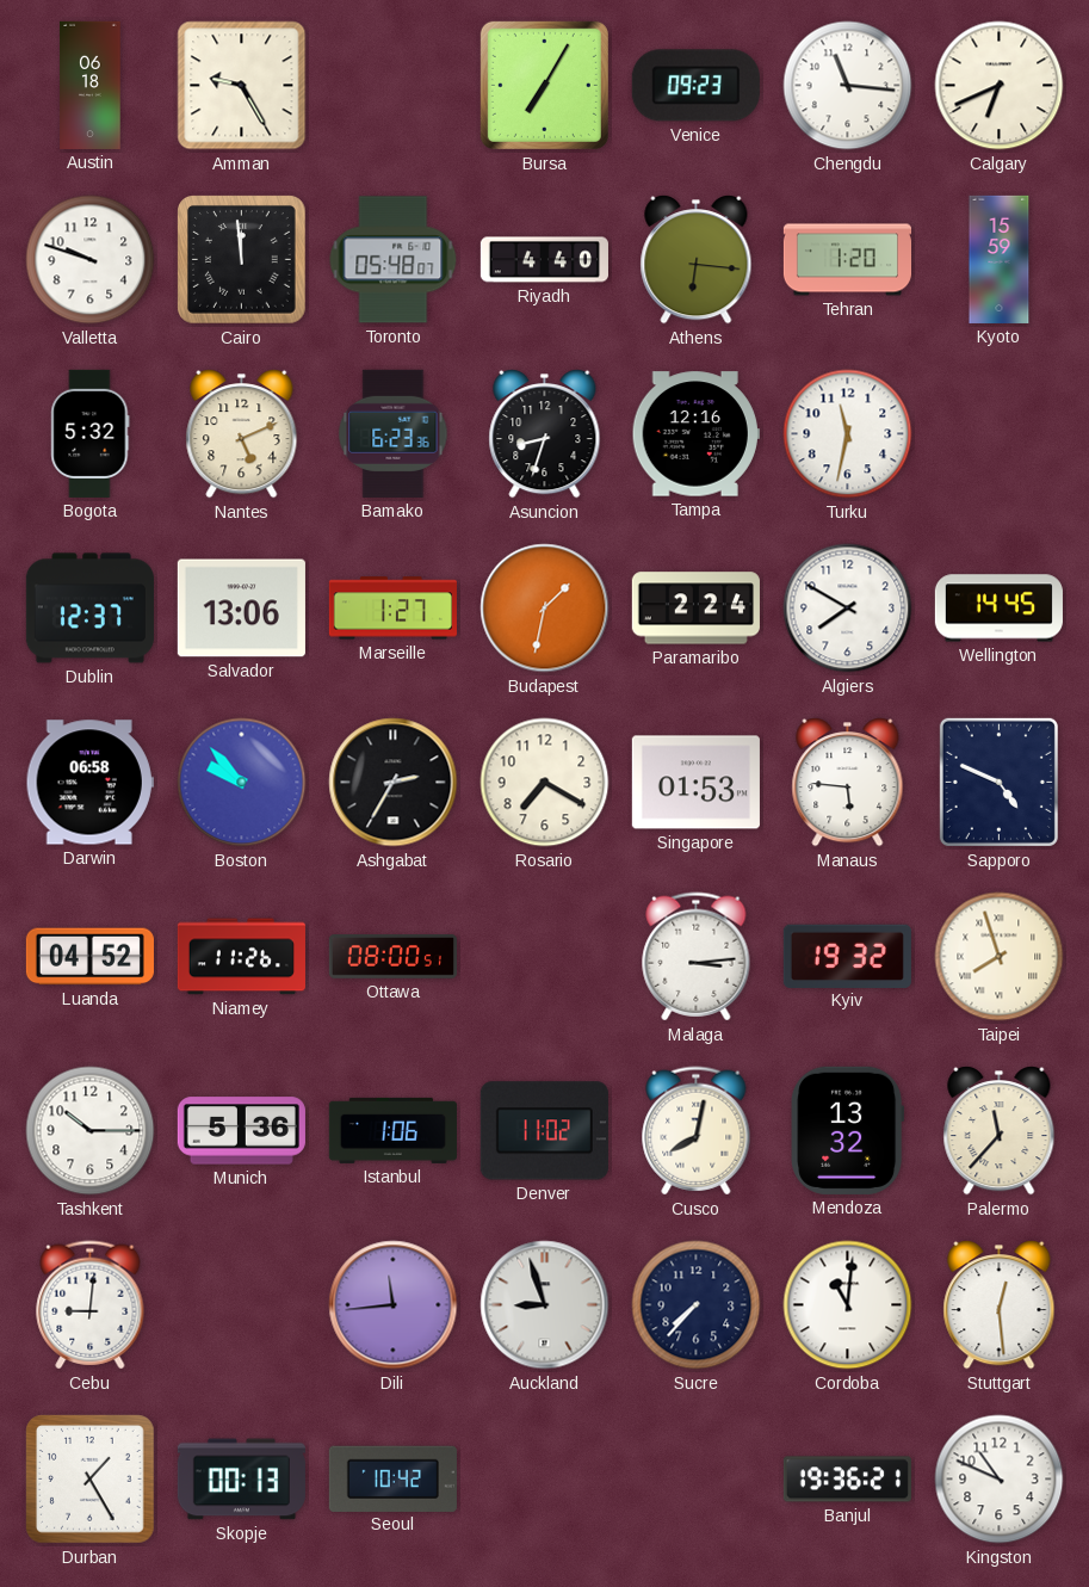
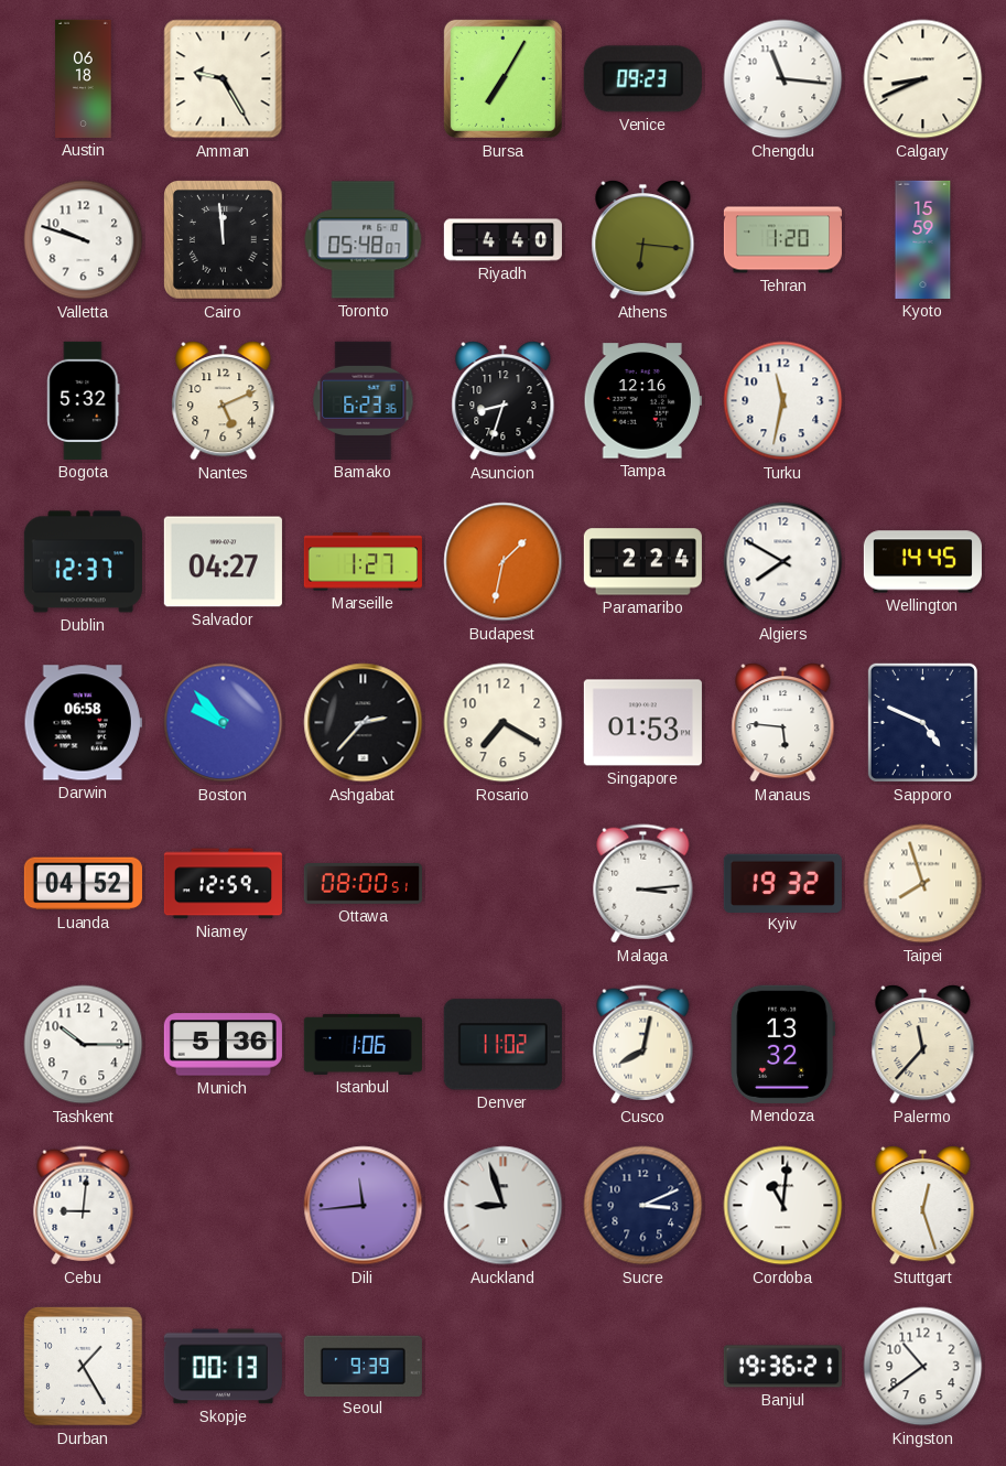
Calgary: 6:41 -> 8:41
Salvador: 13:06 -> 04:27
Ashgabat: 2:35 -> 2:37
Niamey: 11:26 -> 12:59
Sucre: 7:37 -> 3:11
Stuttgart: 12:29 -> 12:27
Seoul: 10:42 -> 9:39
Kingston: 10:49 -> 10:39
